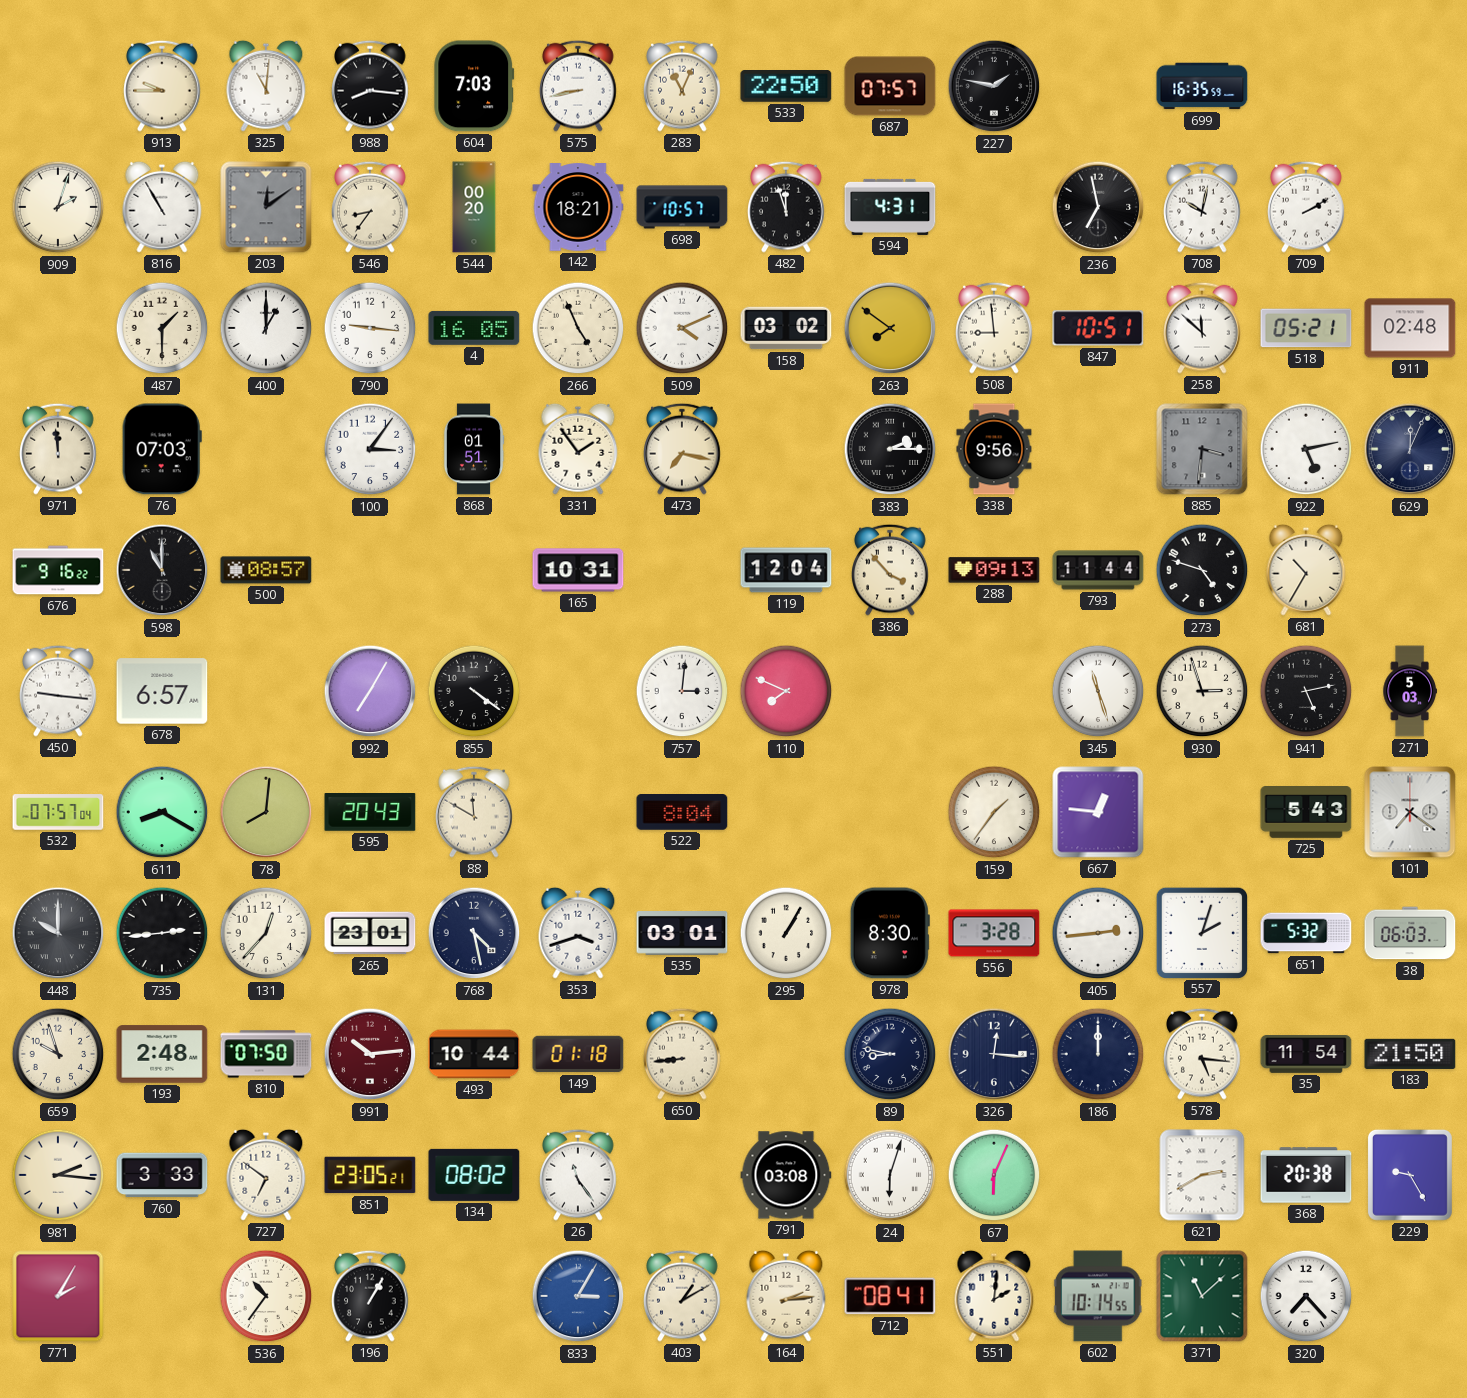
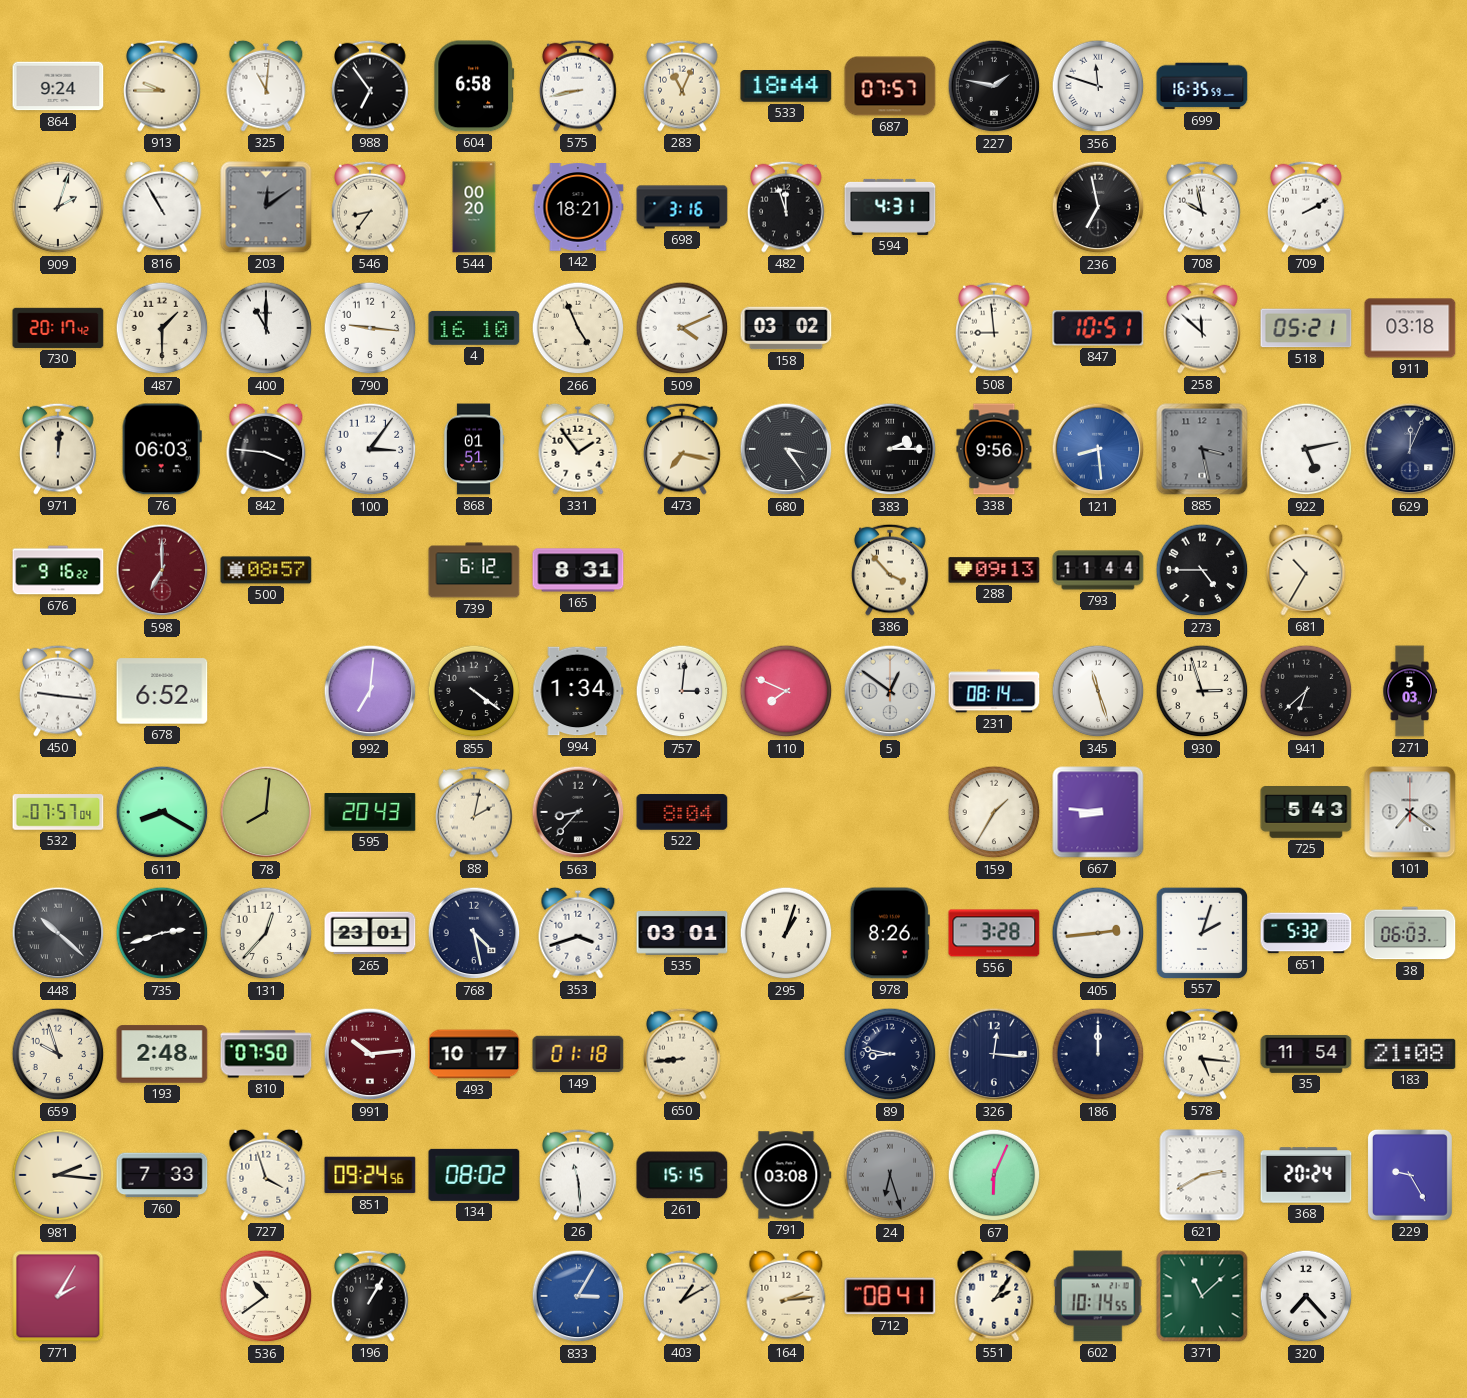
864: none -> 9:24
988: 8:16 -> 6:54
604: 7:03 -> 6:58
533: 22:50 -> 18:44
356: none -> 11:48
698: 10:57 -> 3:16
708: 10:02 -> 9:58
730: none -> 20:17
400: 1:00 -> 11:00
4: 16:05 -> 16:10
263: 7:51 -> none
911: 02:48 -> 03:18
971: 11:59 -> 12:01
76: 07:03 -> 06:03
842: none -> 3:46
680: none -> 3:24
121: none -> 8:29
885: 3:31 -> 3:28
598: 11:00 -> 7:00
598 dial: black -> burgundy
739: none -> 6:12
165: 10:31 -> 8:31
119: 12:04 -> none
273: 4:48 -> 4:45
678: 6:57 -> 6:52
992: 7:05 -> 7:01
994: none -> 1:34
5: none -> 12:51
231: none -> 08:14
941: 5:13 -> 6:38
88: 11:50 -> 2:02
563: none -> 8:37
159: 1:36 -> 1:35
667: 12:46 -> 8:46
448: 10:00 -> 10:22
735: 2:44 -> 2:42
295: 1:05 -> 1:03
978: 8:30 -> 8:26
493: 10:44 -> 10:17
183: 21:50 -> 21:08
760: 3:33 -> 7:33
727: 6:51 -> 3:57
851: 23:05 -> 09:24
26: 11:24 -> 11:29
261: none -> 15:15
24: 6:03 -> 6:27
24 dial: white -> grey
368: 20:38 -> 20:24
536: 10:36 -> 10:39
551: 2:01 -> 2:06
